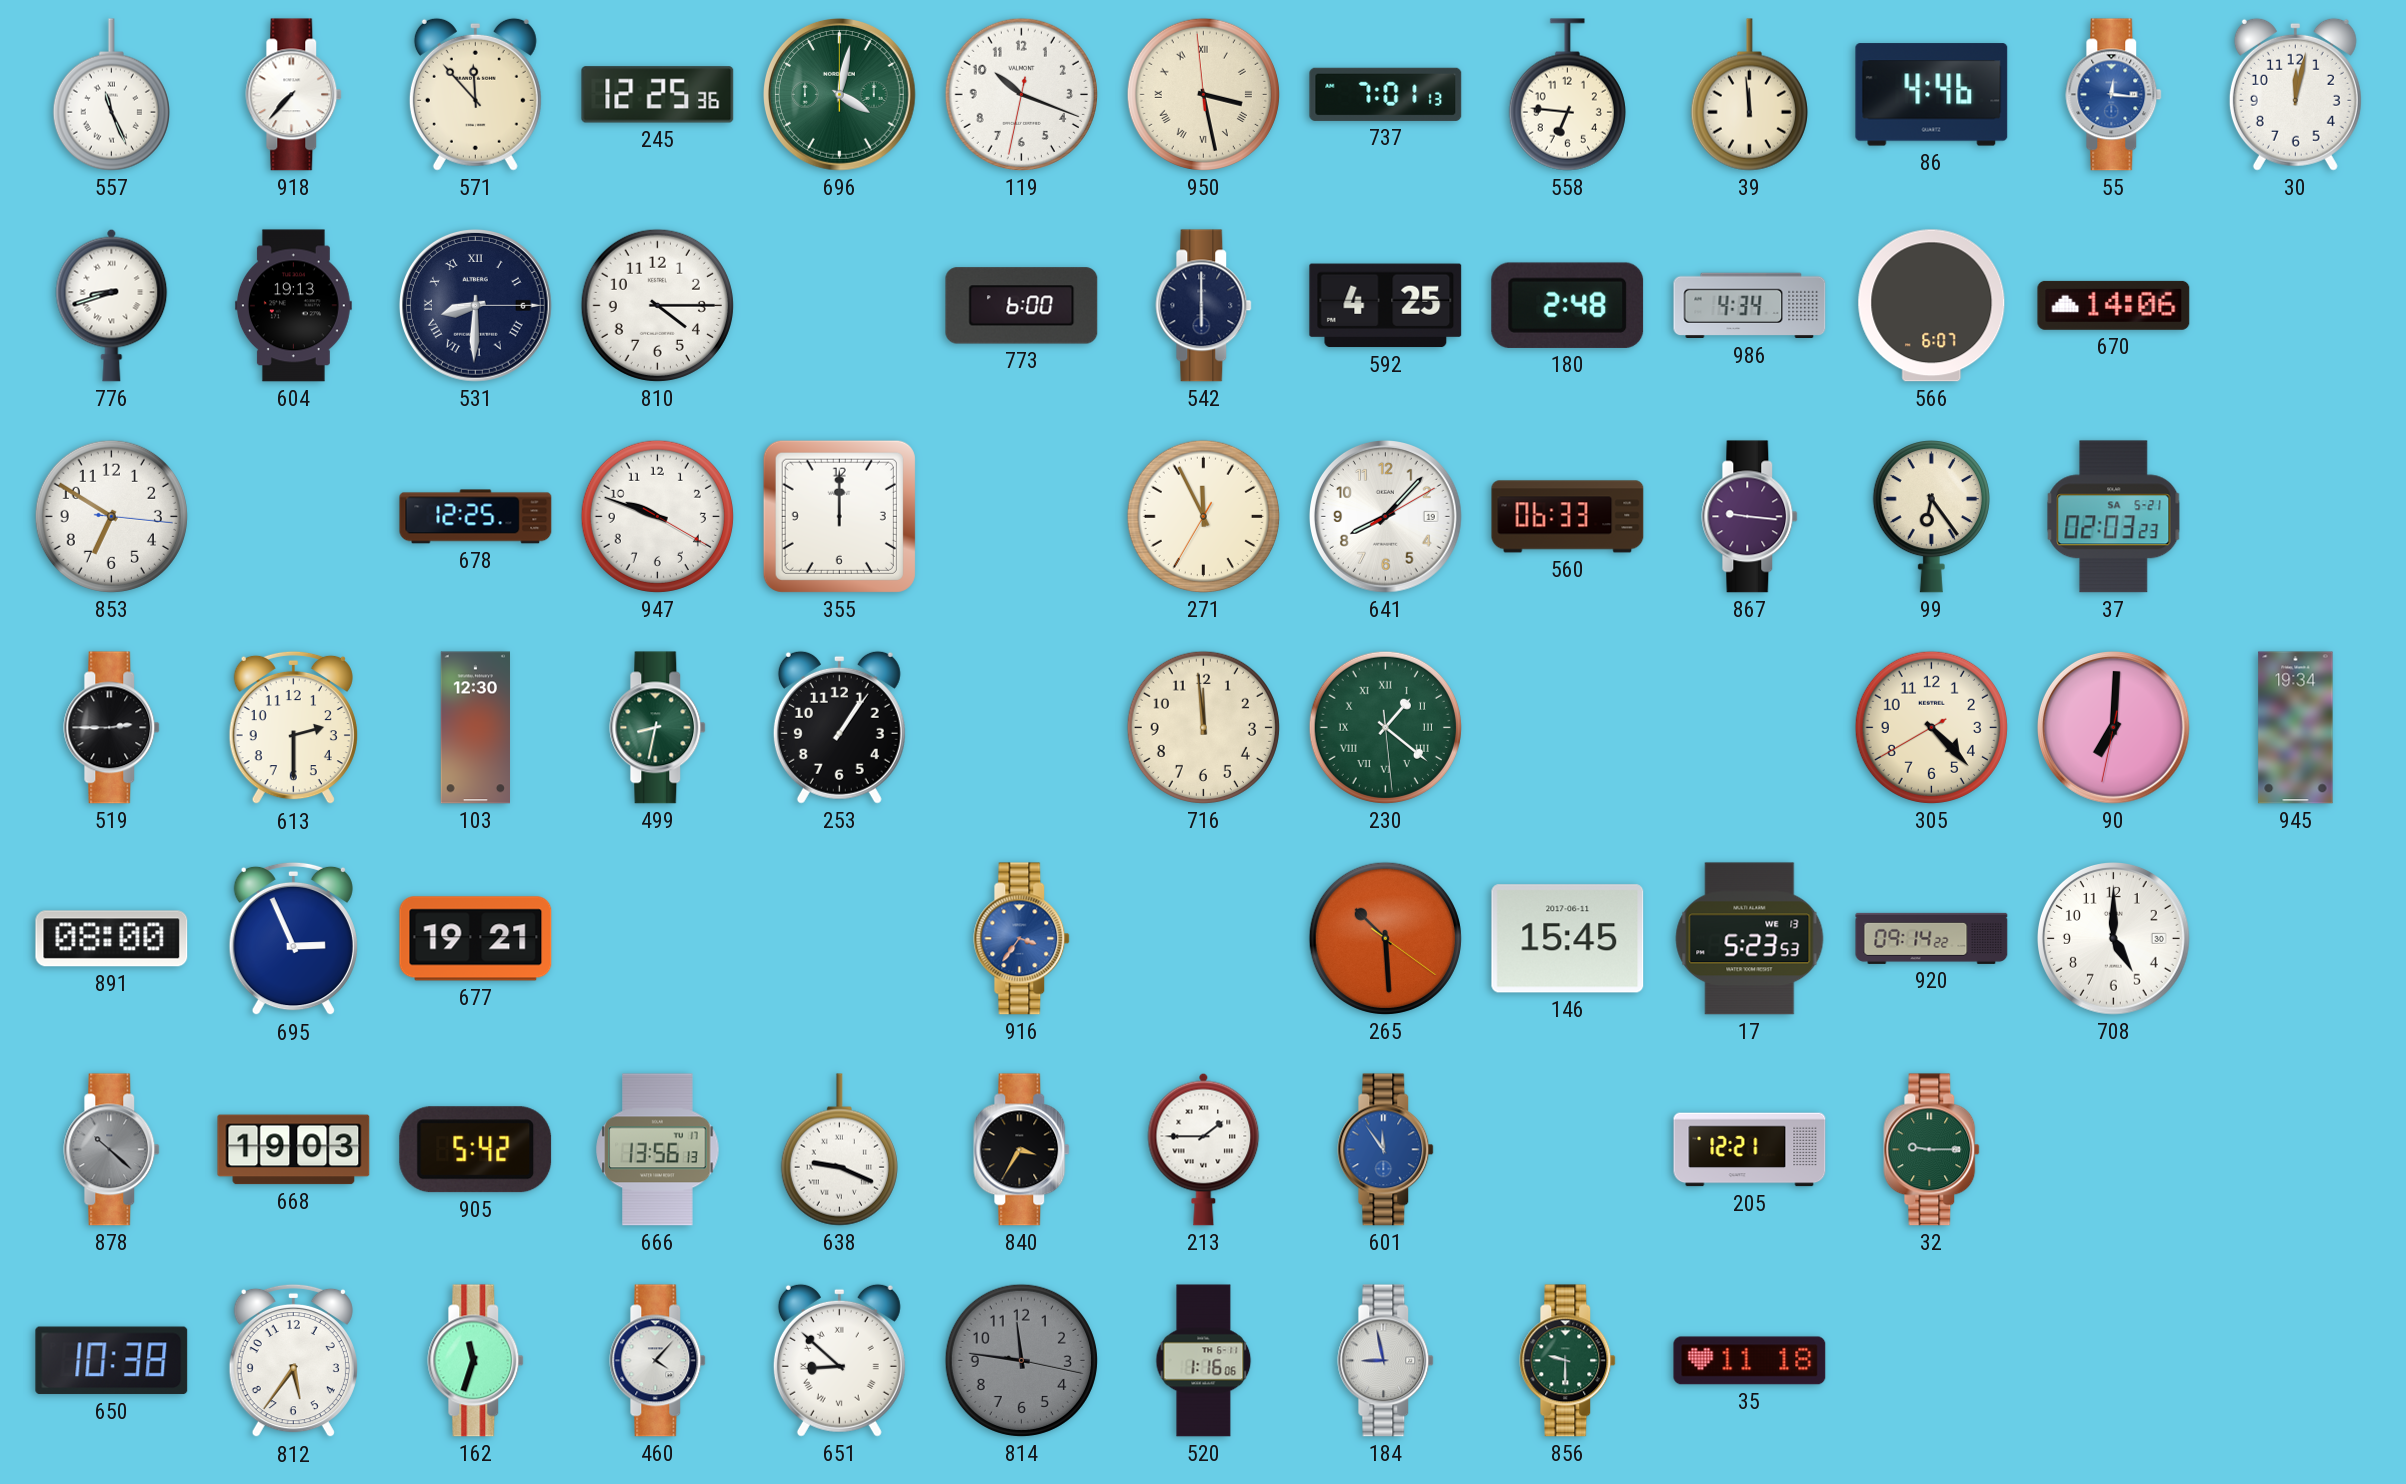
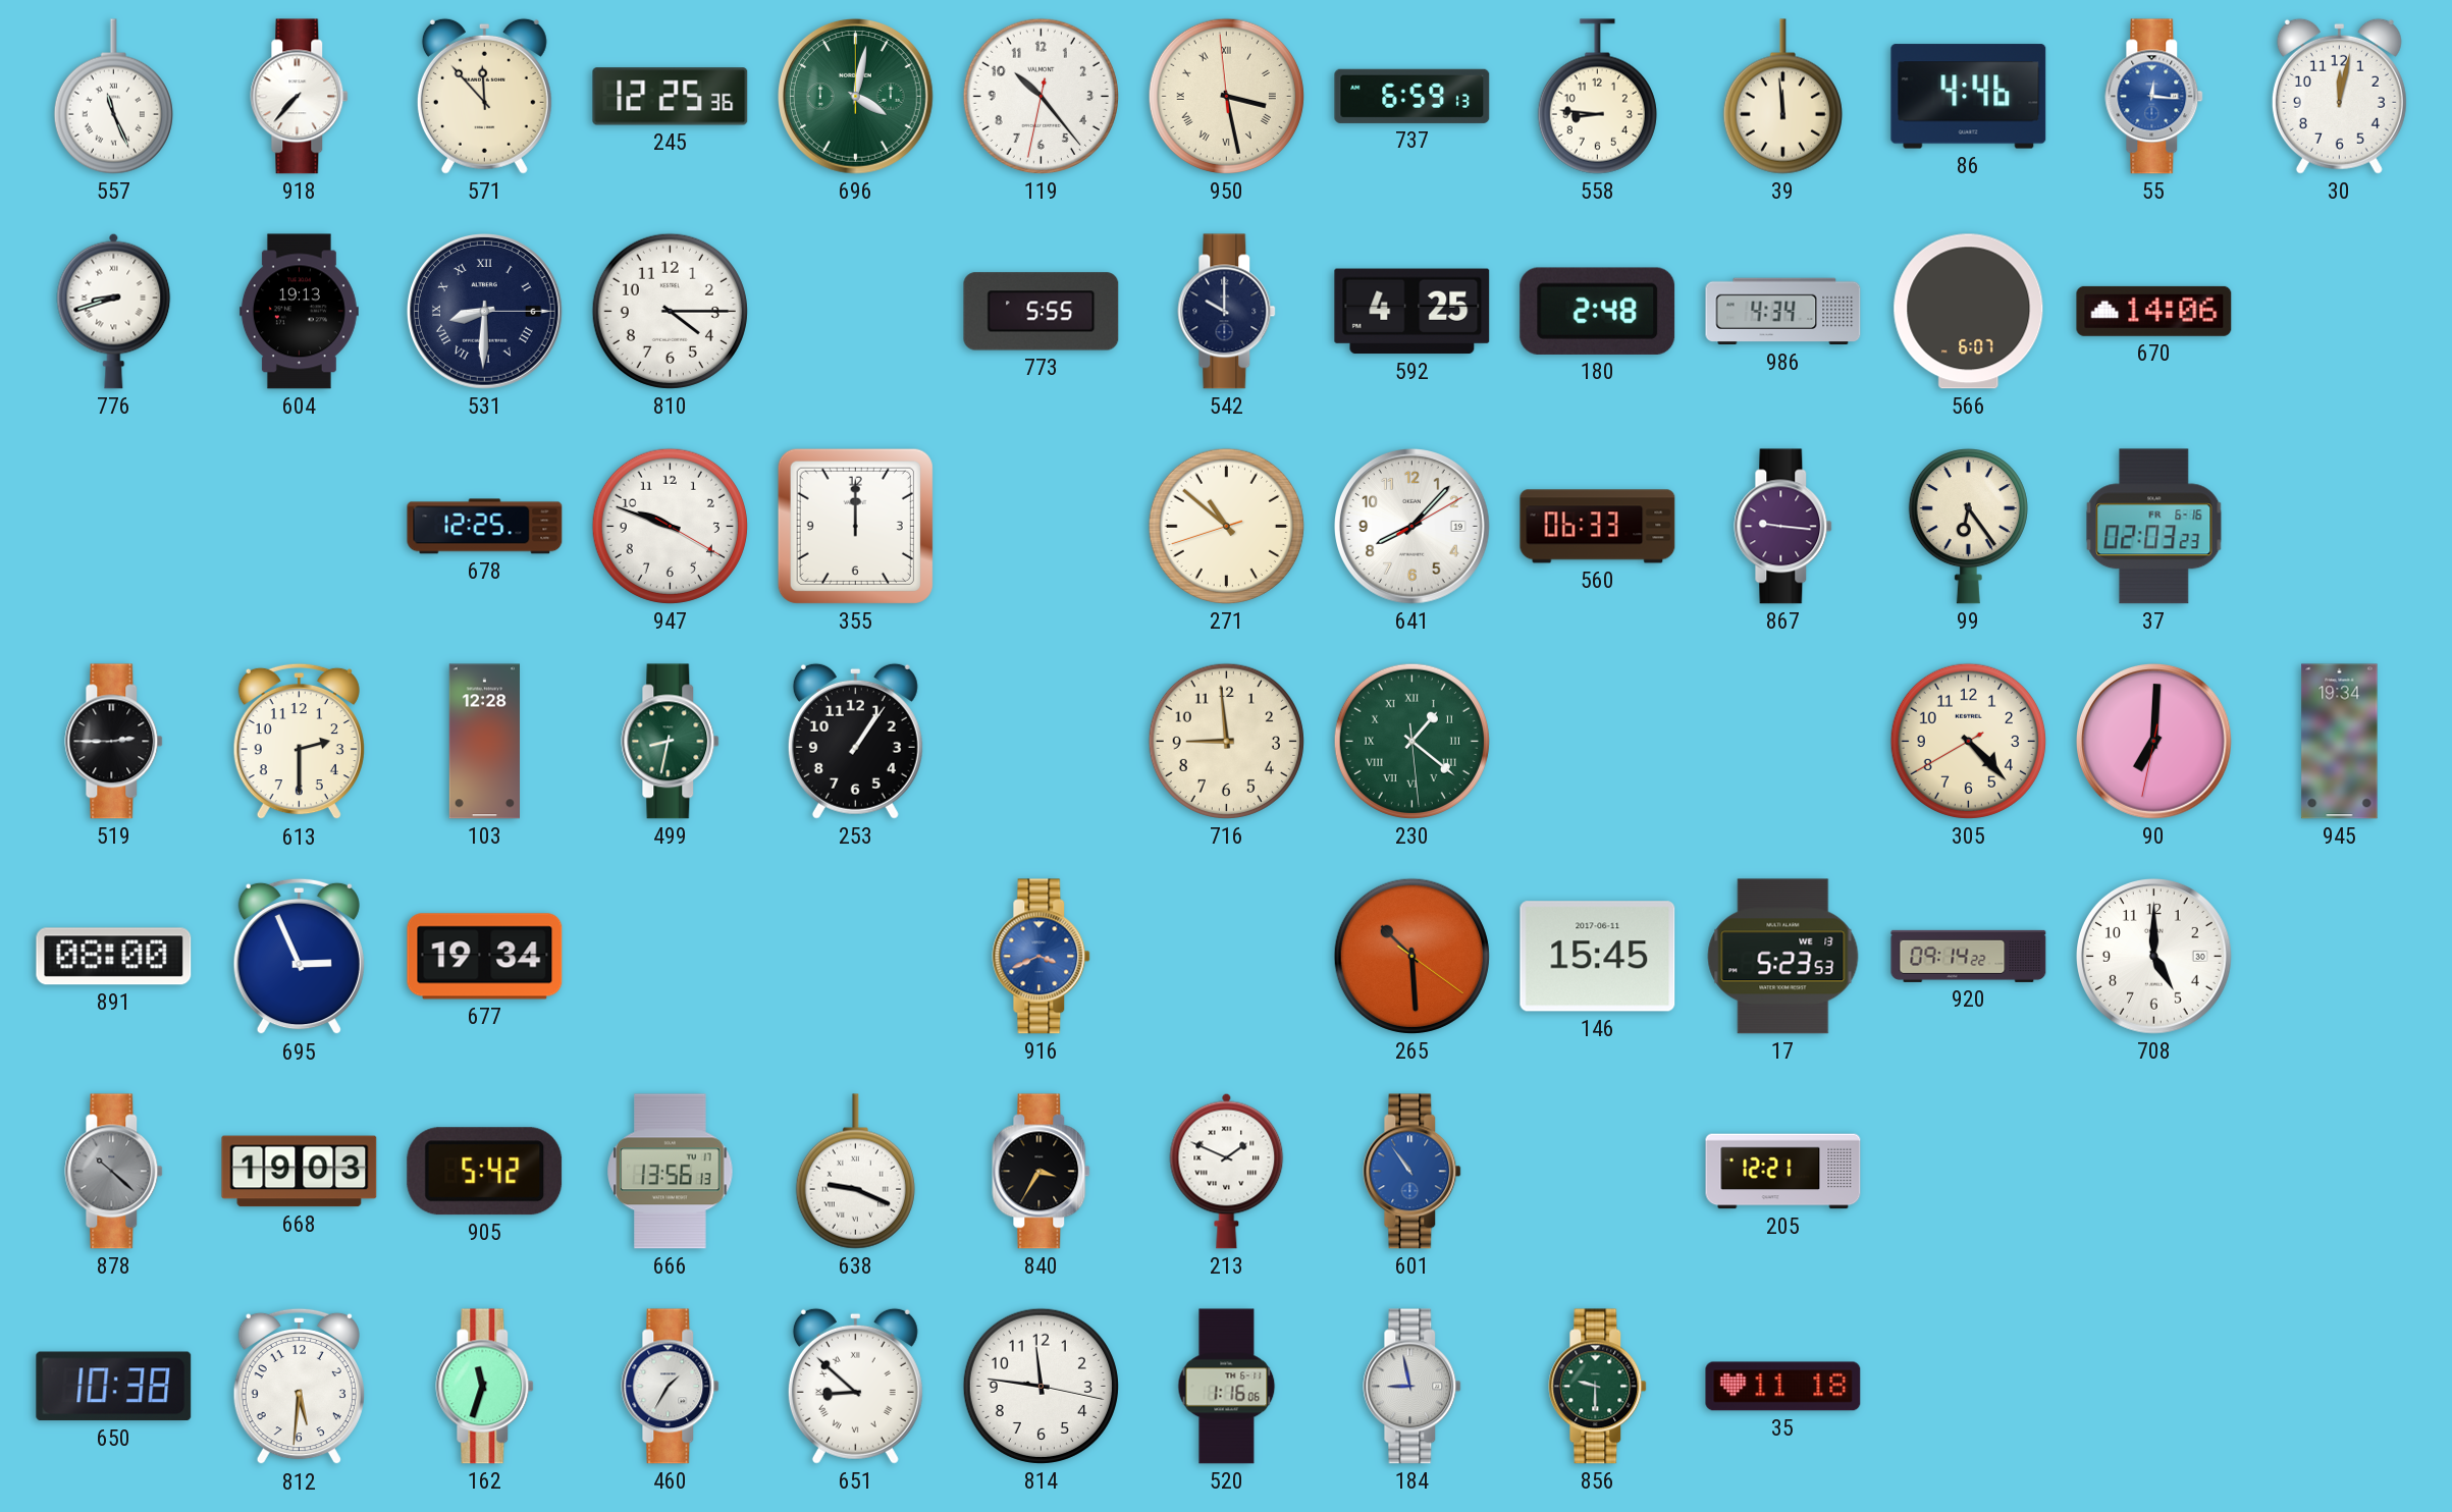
119: 10:18 -> 10:23
737: 7:01 -> 6:59
558: 6:46 -> 8:46
773: 6:00 -> 5:55
542: 6:00 -> 10:00
853: 6:50 -> none
271: 11:55 -> 10:51
37 date: SA 5-21 -> FR 6-16
103: 12:30 -> 12:28
716: 11:59 -> 8:59
677: 19:21 -> 19:34
916: 3:36 -> 3:41
213: 1:45 -> 1:49
601: 11:54 -> 10:54
32: 9:15 -> none
812: 5:36 -> 5:31
460: 4:07 -> 1:35
814 dial: grey -> white
